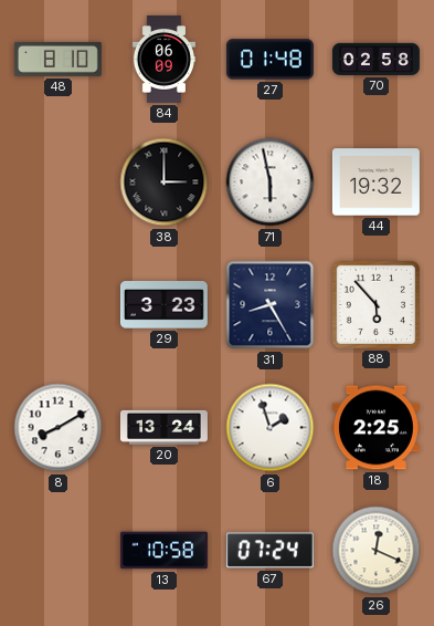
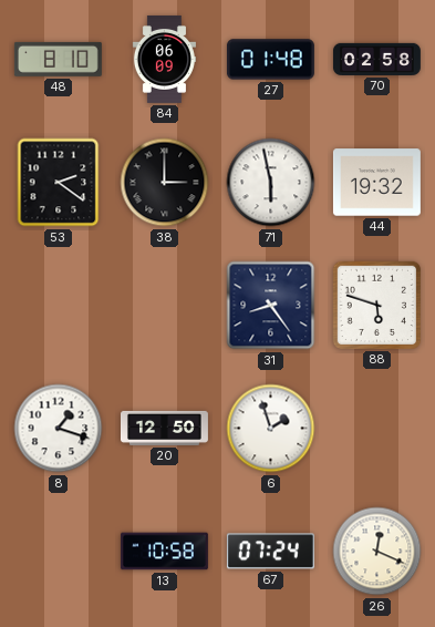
53: none -> 2:21
29: 3:23 -> none
31: 8:25 -> 8:24
88: 5:53 -> 5:48
8: 8:10 -> 1:18
20: 13:24 -> 12:50
18: 2:25 -> none
